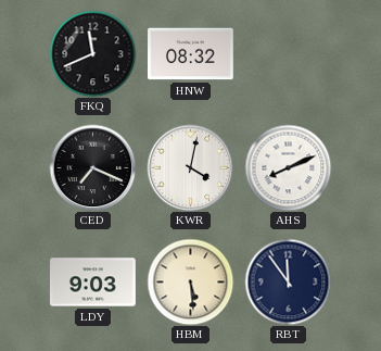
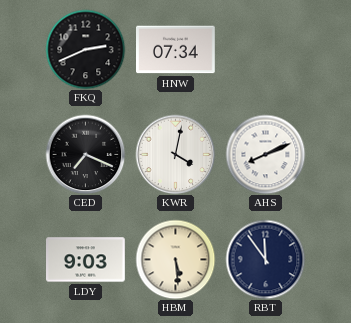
FKQ: 11:41 -> 2:41
HNW: 08:32 -> 07:34
